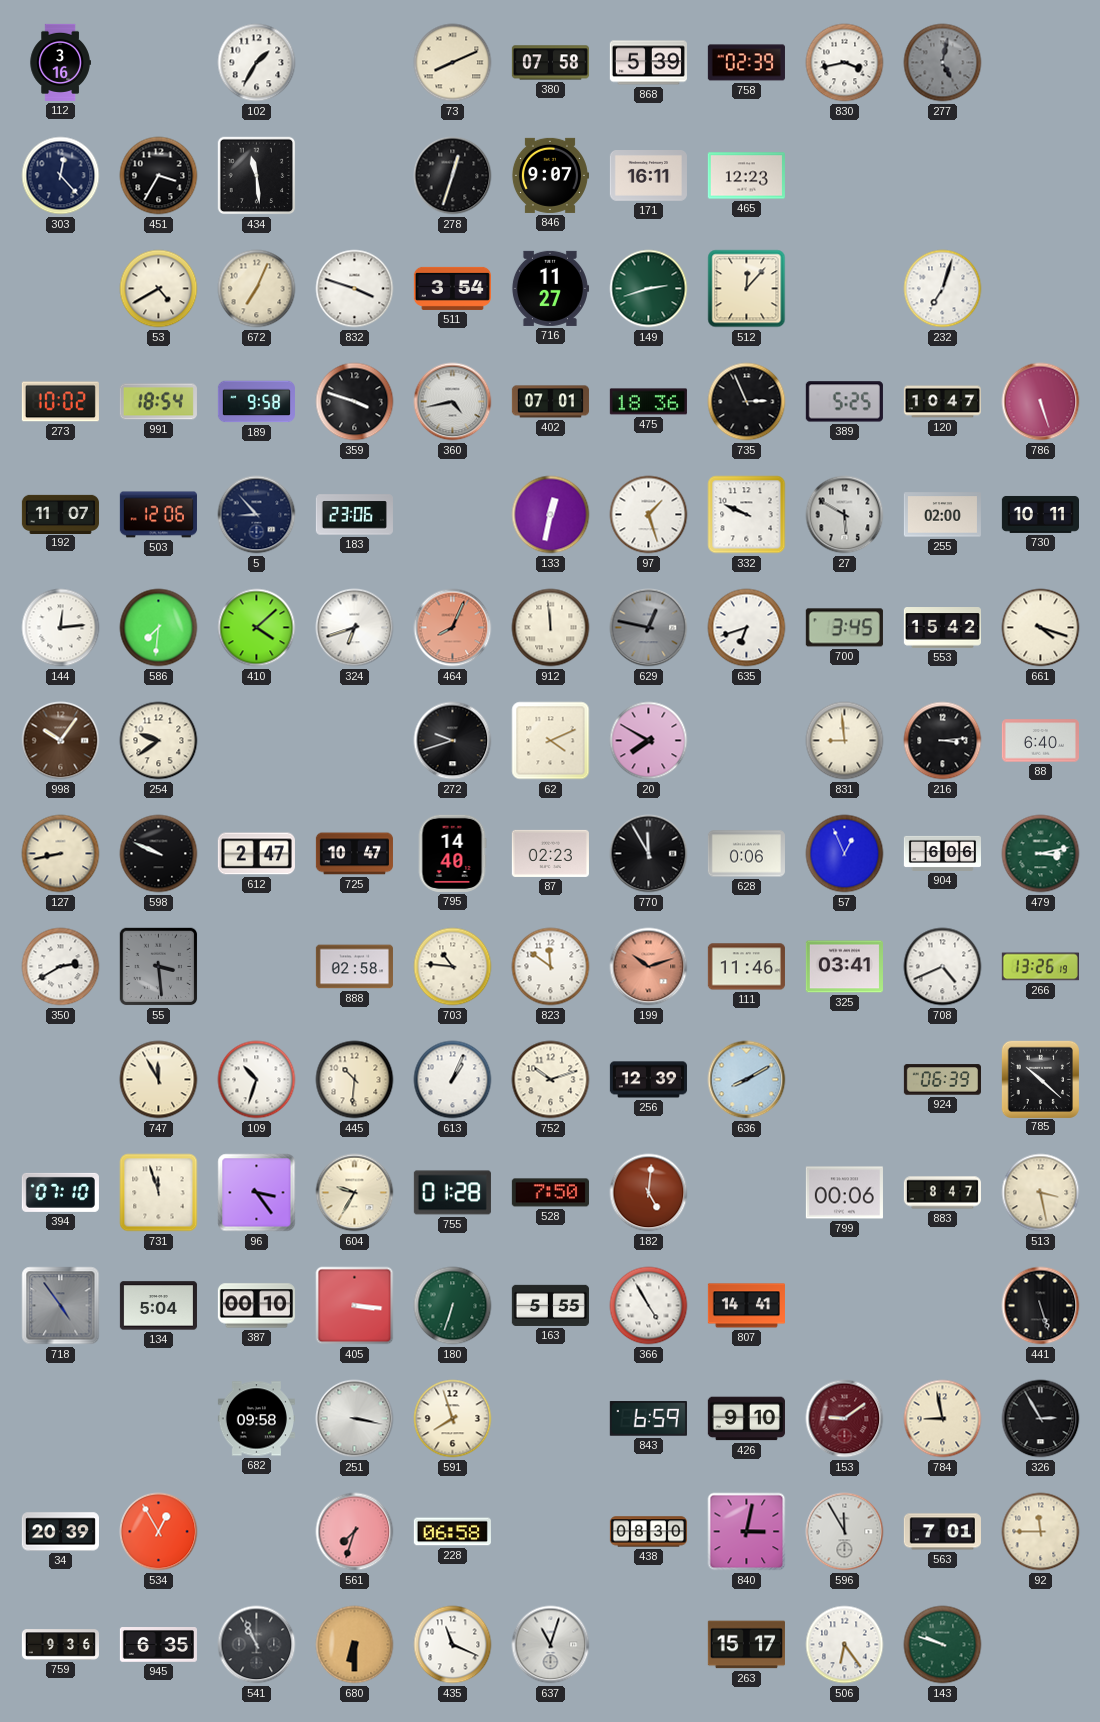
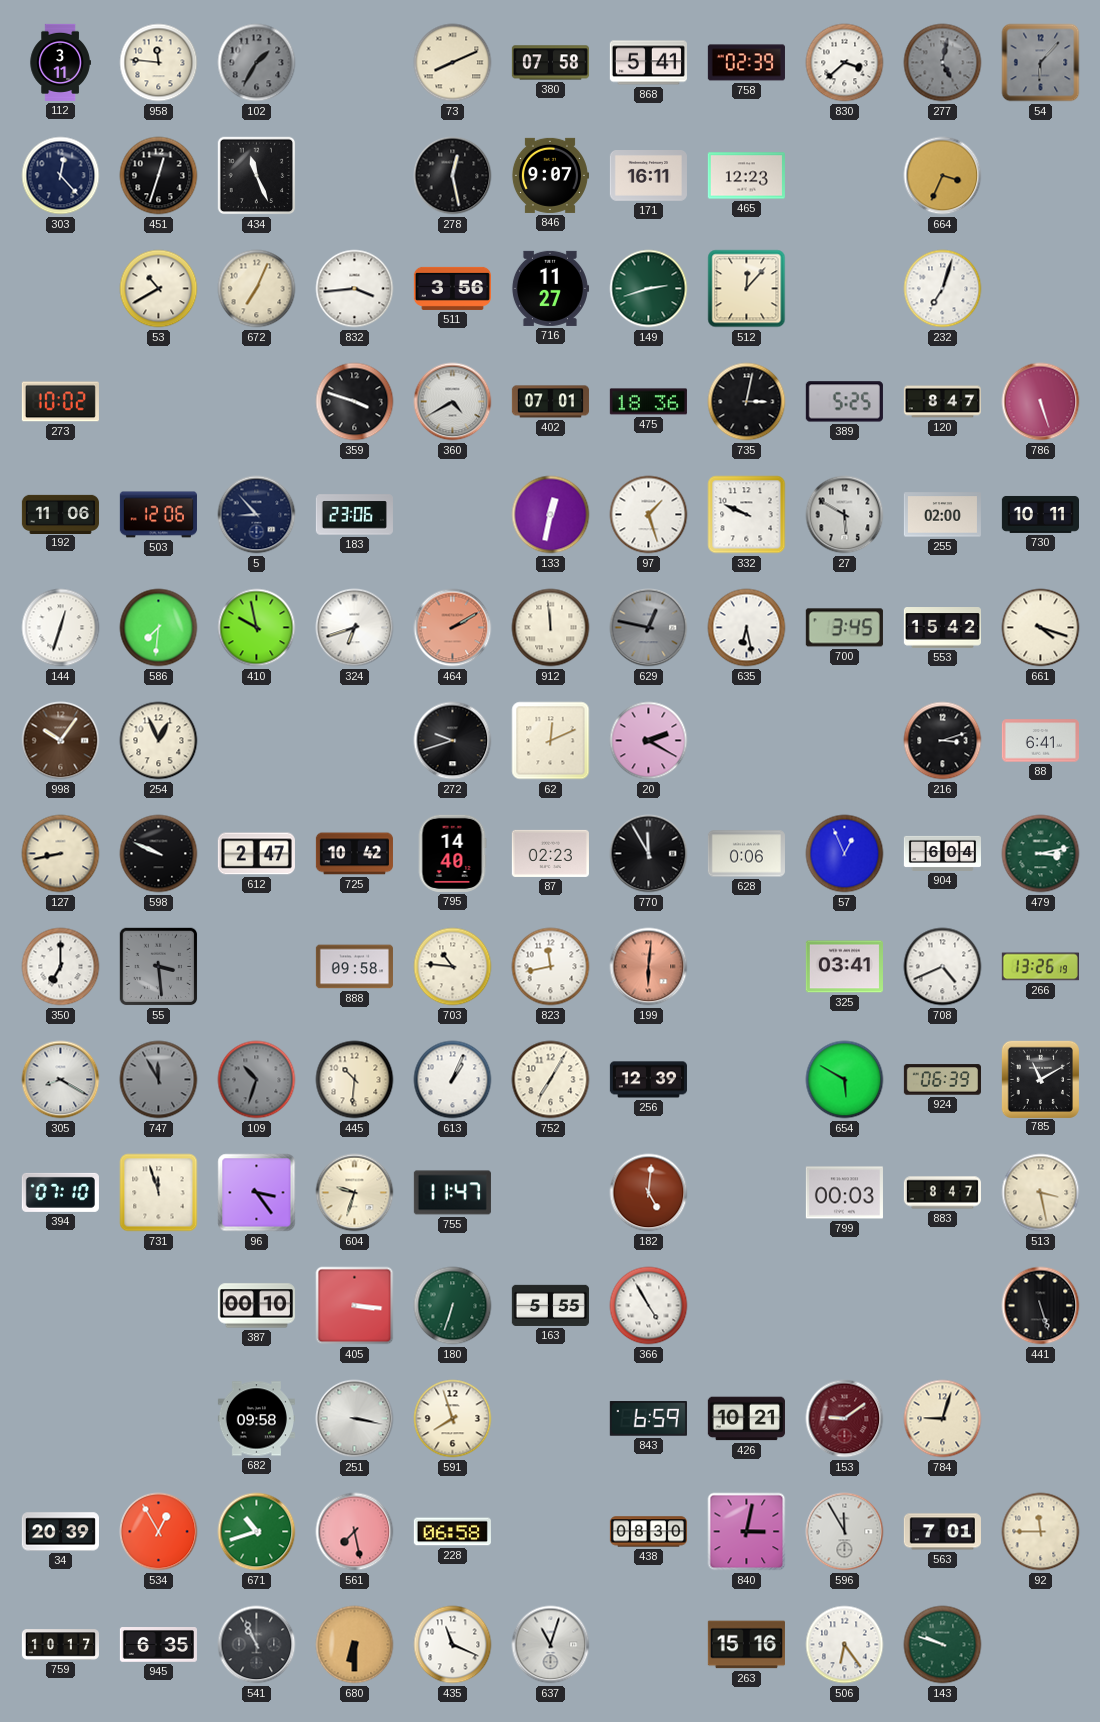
112: 3:16 -> 3:11
958: none -> 11:46
102 dial: white -> grey
868: 5:39 -> 5:41
830: 3:43 -> 3:38
54: none -> 6:07
451: 3:35 -> 12:33
434: 11:29 -> 11:26
278: 12:33 -> 12:28
664: none -> 3:34
53: 4:40 -> 10:40
832: 3:48 -> 3:44
511: 3:54 -> 3:56
991: 18:54 -> none
189: 9:58 -> none
360: 4:43 -> 4:40
735: 2:56 -> 3:02
120: 10:47 -> 8:47
192: 11:07 -> 11:06
144: 12:14 -> 12:33
410: 4:08 -> 9:58
464: 8:04 -> 2:10
635: 6:42 -> 6:28
254: 9:39 -> 12:56
62: 4:11 -> 12:11
20: 7:50 -> 2:20
831: 8:59 -> none
216: 3:14 -> 3:12
88: 6:40 -> 6:41
725: 10:47 -> 10:42
904: 6:06 -> 6:04
350: 2:40 -> 7:00
888: 02:58 -> 09:58
823: 11:51 -> 11:43
199: 10:12 -> 6:01
111: 11:46 -> none
305: none -> 8:20
747 dial: cream -> grey
109 dial: white -> grey
752: 10:12 -> 7:05
636: 8:10 -> none
654: none -> 5:50
785: 10:22 -> 11:10
604: 9:35 -> 9:33
755: 01:28 -> 11:47
528: 7:50 -> none
799: 00:06 -> 00:03
718: 4:54 -> none
134: 5:04 -> none
807: 14:41 -> none
426: 9:10 -> 10:21
784: 8:58 -> 9:03
326: 2:55 -> none
671: none -> 10:42
561: 7:33 -> 7:28
759: 9:36 -> 10:17
263: 15:17 -> 15:16
